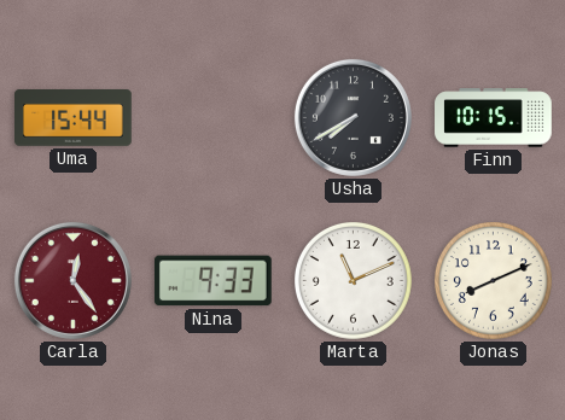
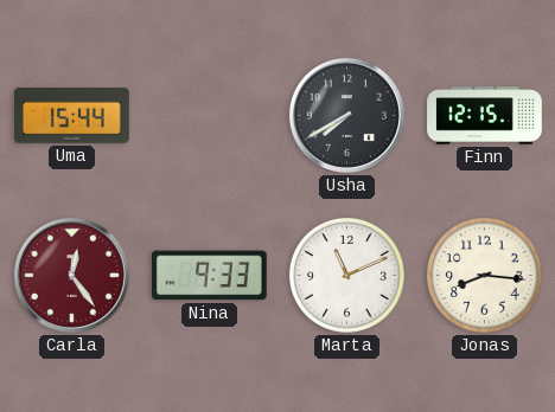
Finn: 10:15 -> 12:15
Jonas: 8:11 -> 8:16
